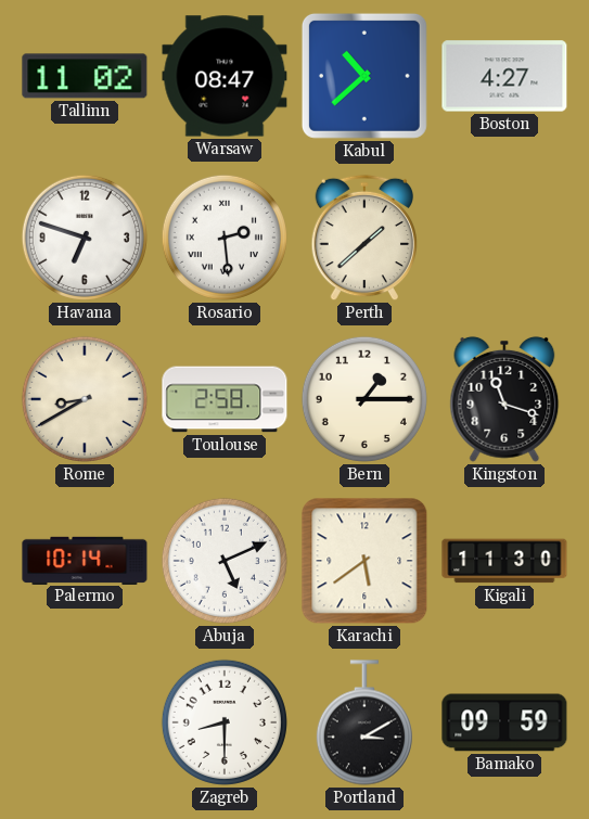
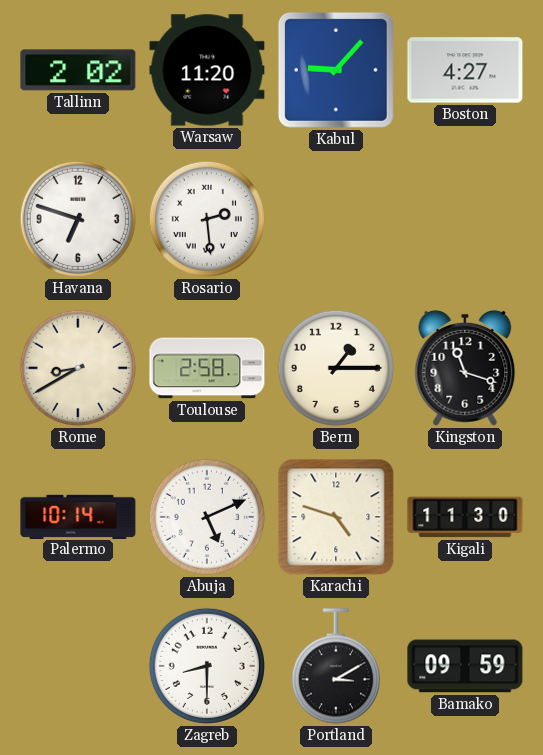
Tallinn: 11:02 -> 2:02
Warsaw: 08:47 -> 11:20
Kabul: 10:38 -> 9:07
Perth: 1:38 -> none
Karachi: 5:39 -> 4:48
